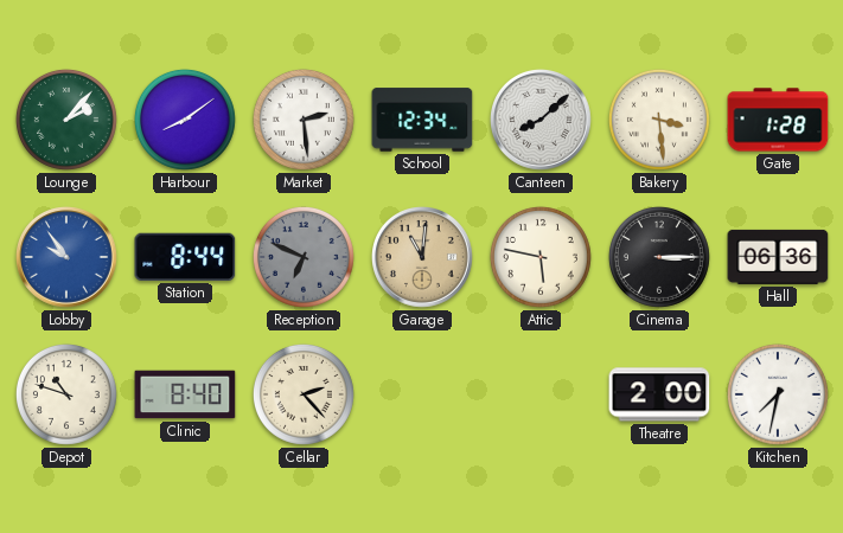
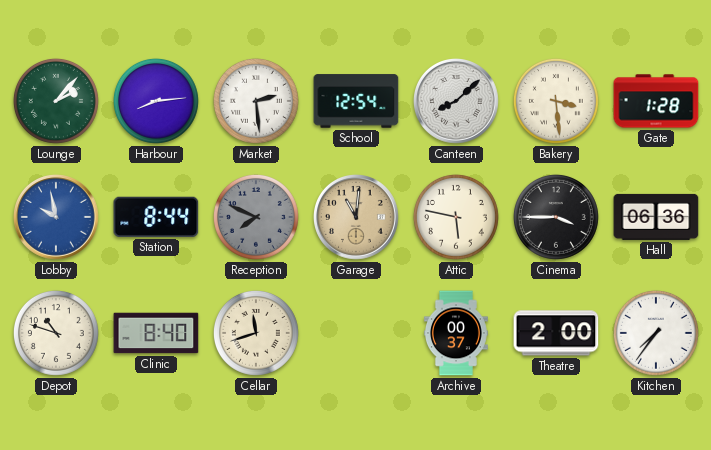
Harbour: 8:09 -> 8:14
School: 12:34 -> 12:54
Lobby: 9:54 -> 9:58
Reception: 6:49 -> 7:49
Cinema: 3:15 -> 3:45
Cellar: 2:23 -> 11:42
Archive: none -> 00:37
Kitchen: 7:32 -> 7:36
